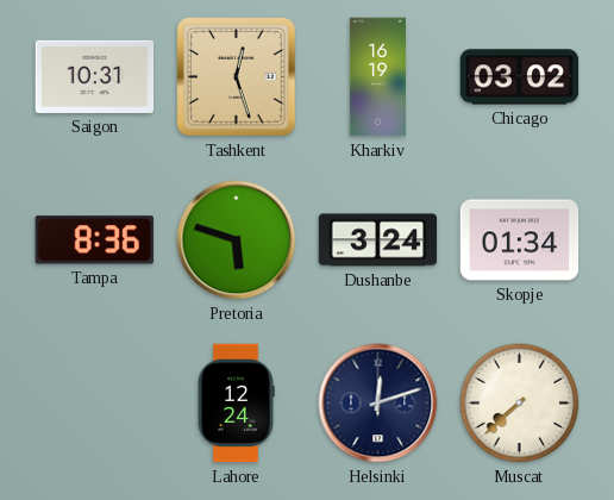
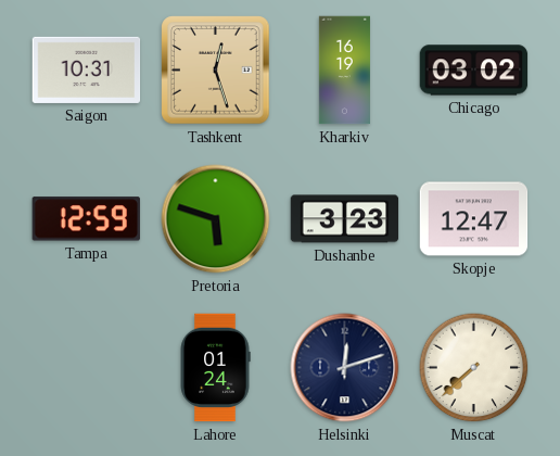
Tampa: 8:36 -> 12:59
Dushanbe: 3:24 -> 3:23
Skopje: 01:34 -> 12:47
Lahore: 12:24 -> 01:24
